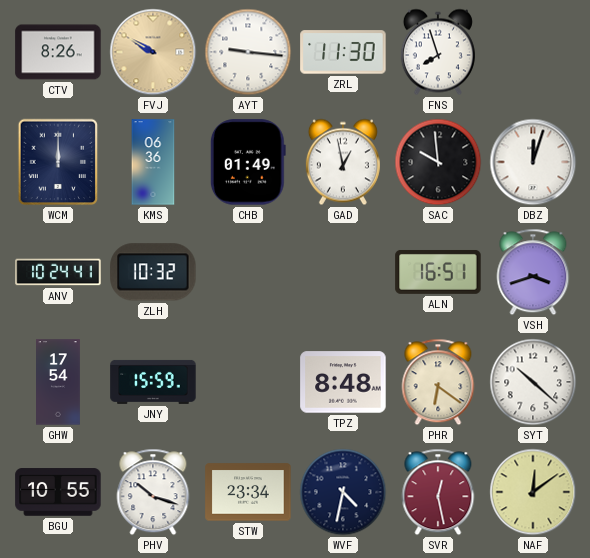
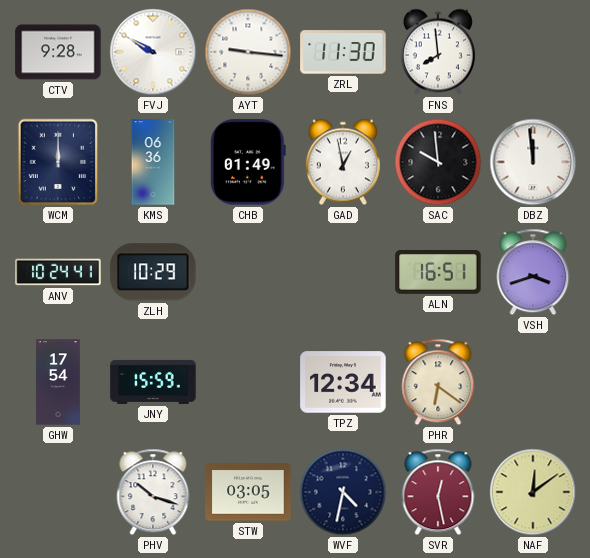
CTV: 8:26 -> 9:28
FVJ dial: champagne -> white
FNS: 7:57 -> 7:59
DBZ: 12:03 -> 11:59
ZLH: 10:32 -> 10:29
TPZ: 8:48 -> 12:34
SYT: 10:22 -> none
BGU: 10:55 -> none
STW: 23:34 -> 03:05
